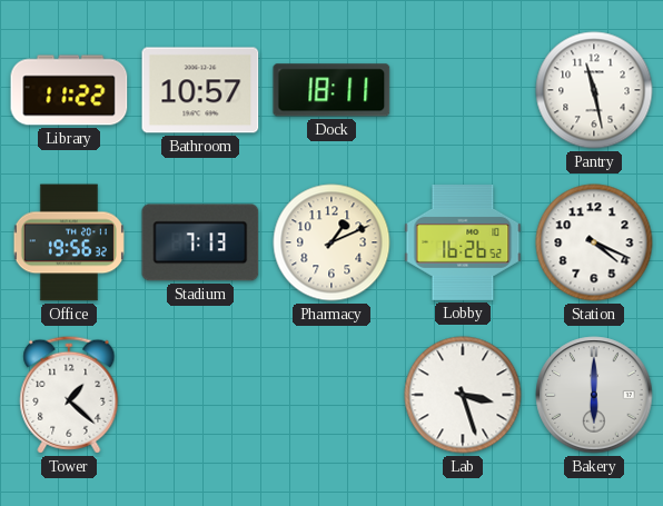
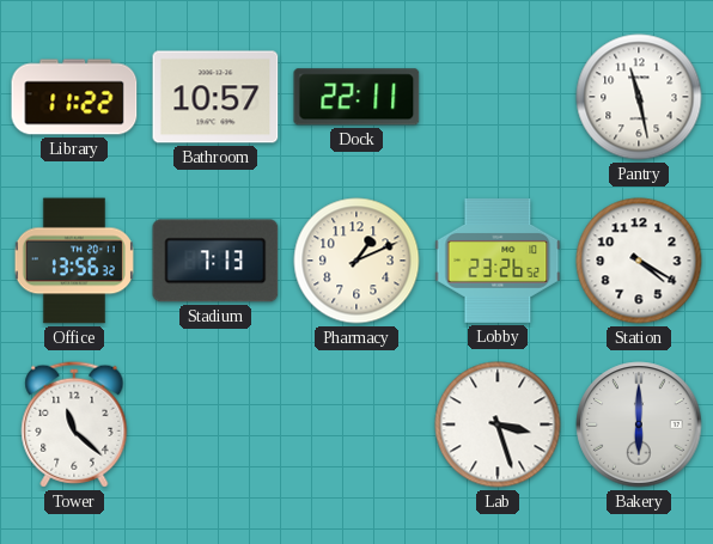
Dock: 18:11 -> 22:11
Office: 19:56 -> 13:56
Lobby: 16:26 -> 23:26
Station: 4:19 -> 4:20
Tower: 1:22 -> 11:22
